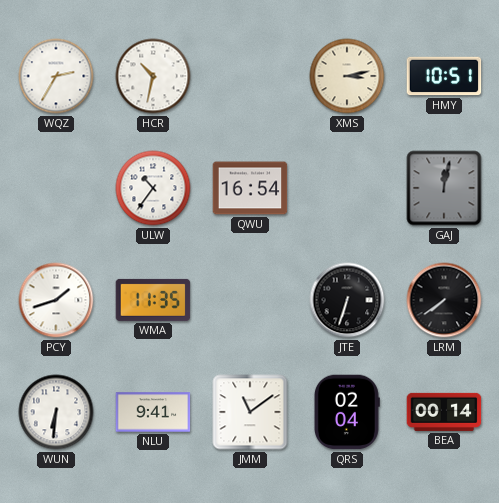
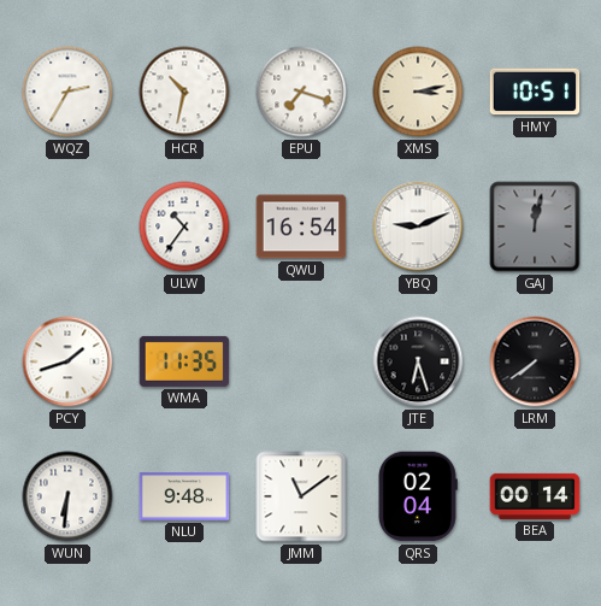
EPU: none -> 7:18
YBQ: none -> 9:11
JTE: 6:33 -> 6:27
NLU: 9:41 -> 9:48
